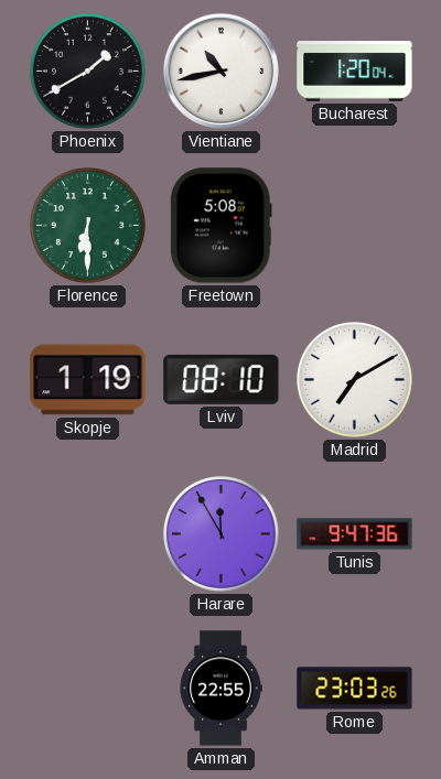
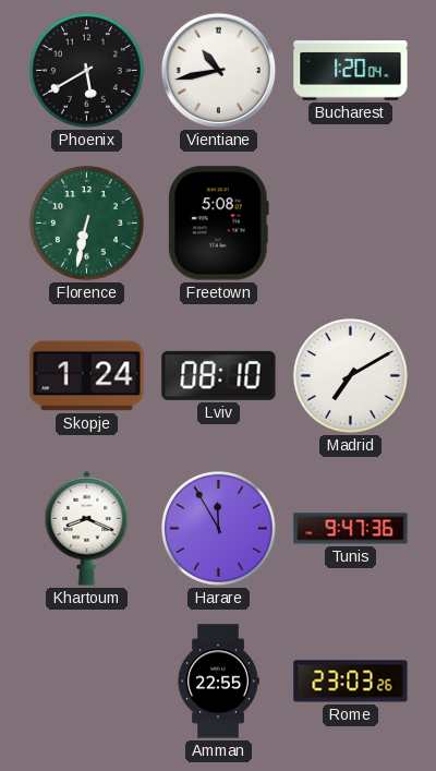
Phoenix: 1:40 -> 5:40
Florence: 6:30 -> 6:32
Skopje: 1:19 -> 1:24
Khartoum: none -> 8:19
